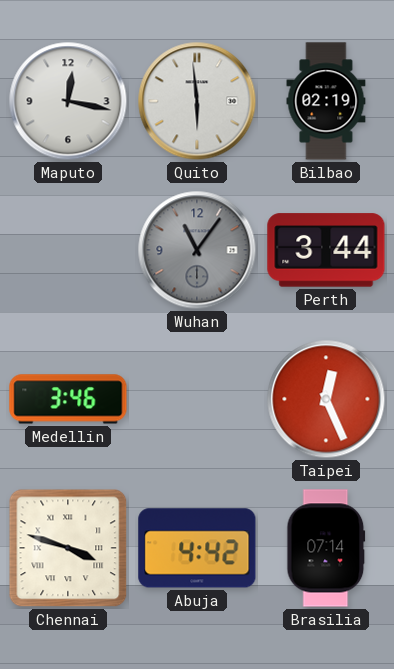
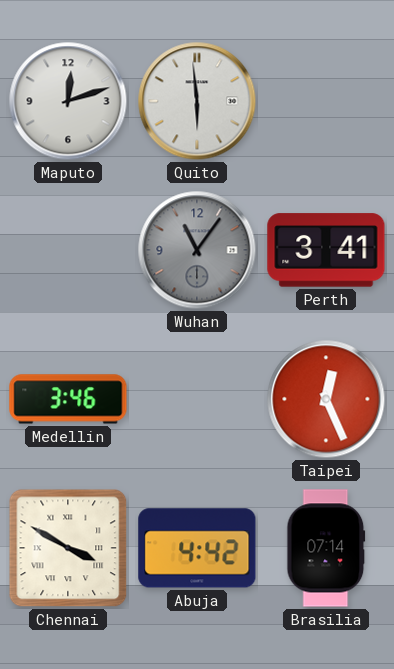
Maputo: 12:17 -> 12:12
Bilbao: 02:19 -> none
Perth: 3:44 -> 3:41
Chennai: 3:48 -> 3:50
